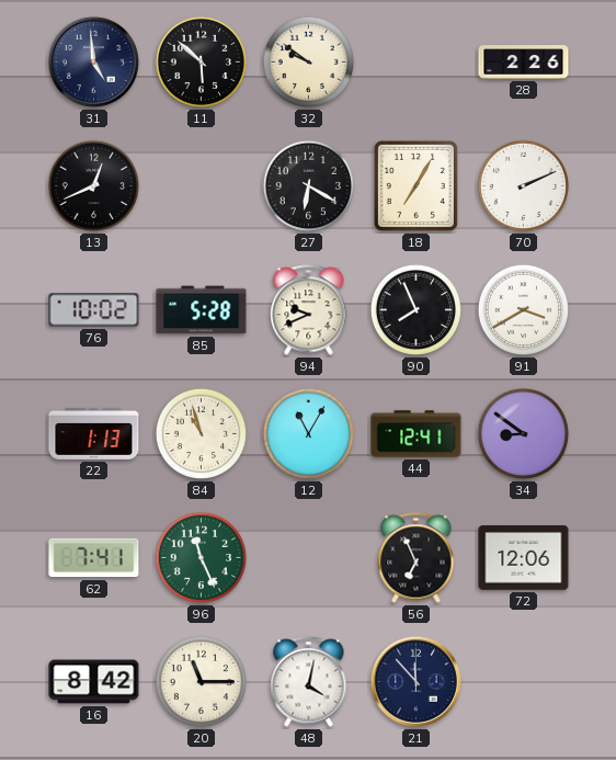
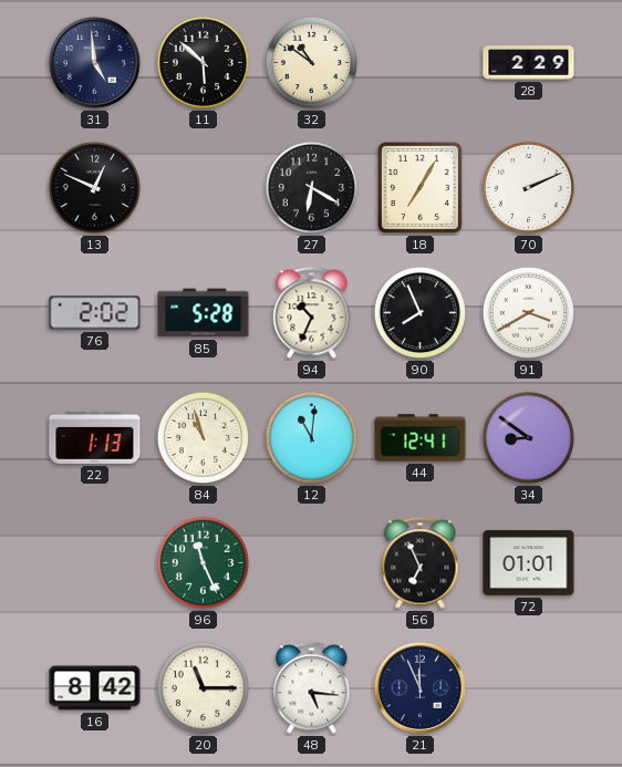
32: 9:51 -> 10:51
28: 2:26 -> 2:29
13: 12:41 -> 12:49
76: 10:02 -> 2:02
94: 9:41 -> 10:34
12: 11:05 -> 11:01
62: 7:41 -> none
72: 12:06 -> 01:01
48: 4:02 -> 5:16
21: 11:53 -> 11:56
